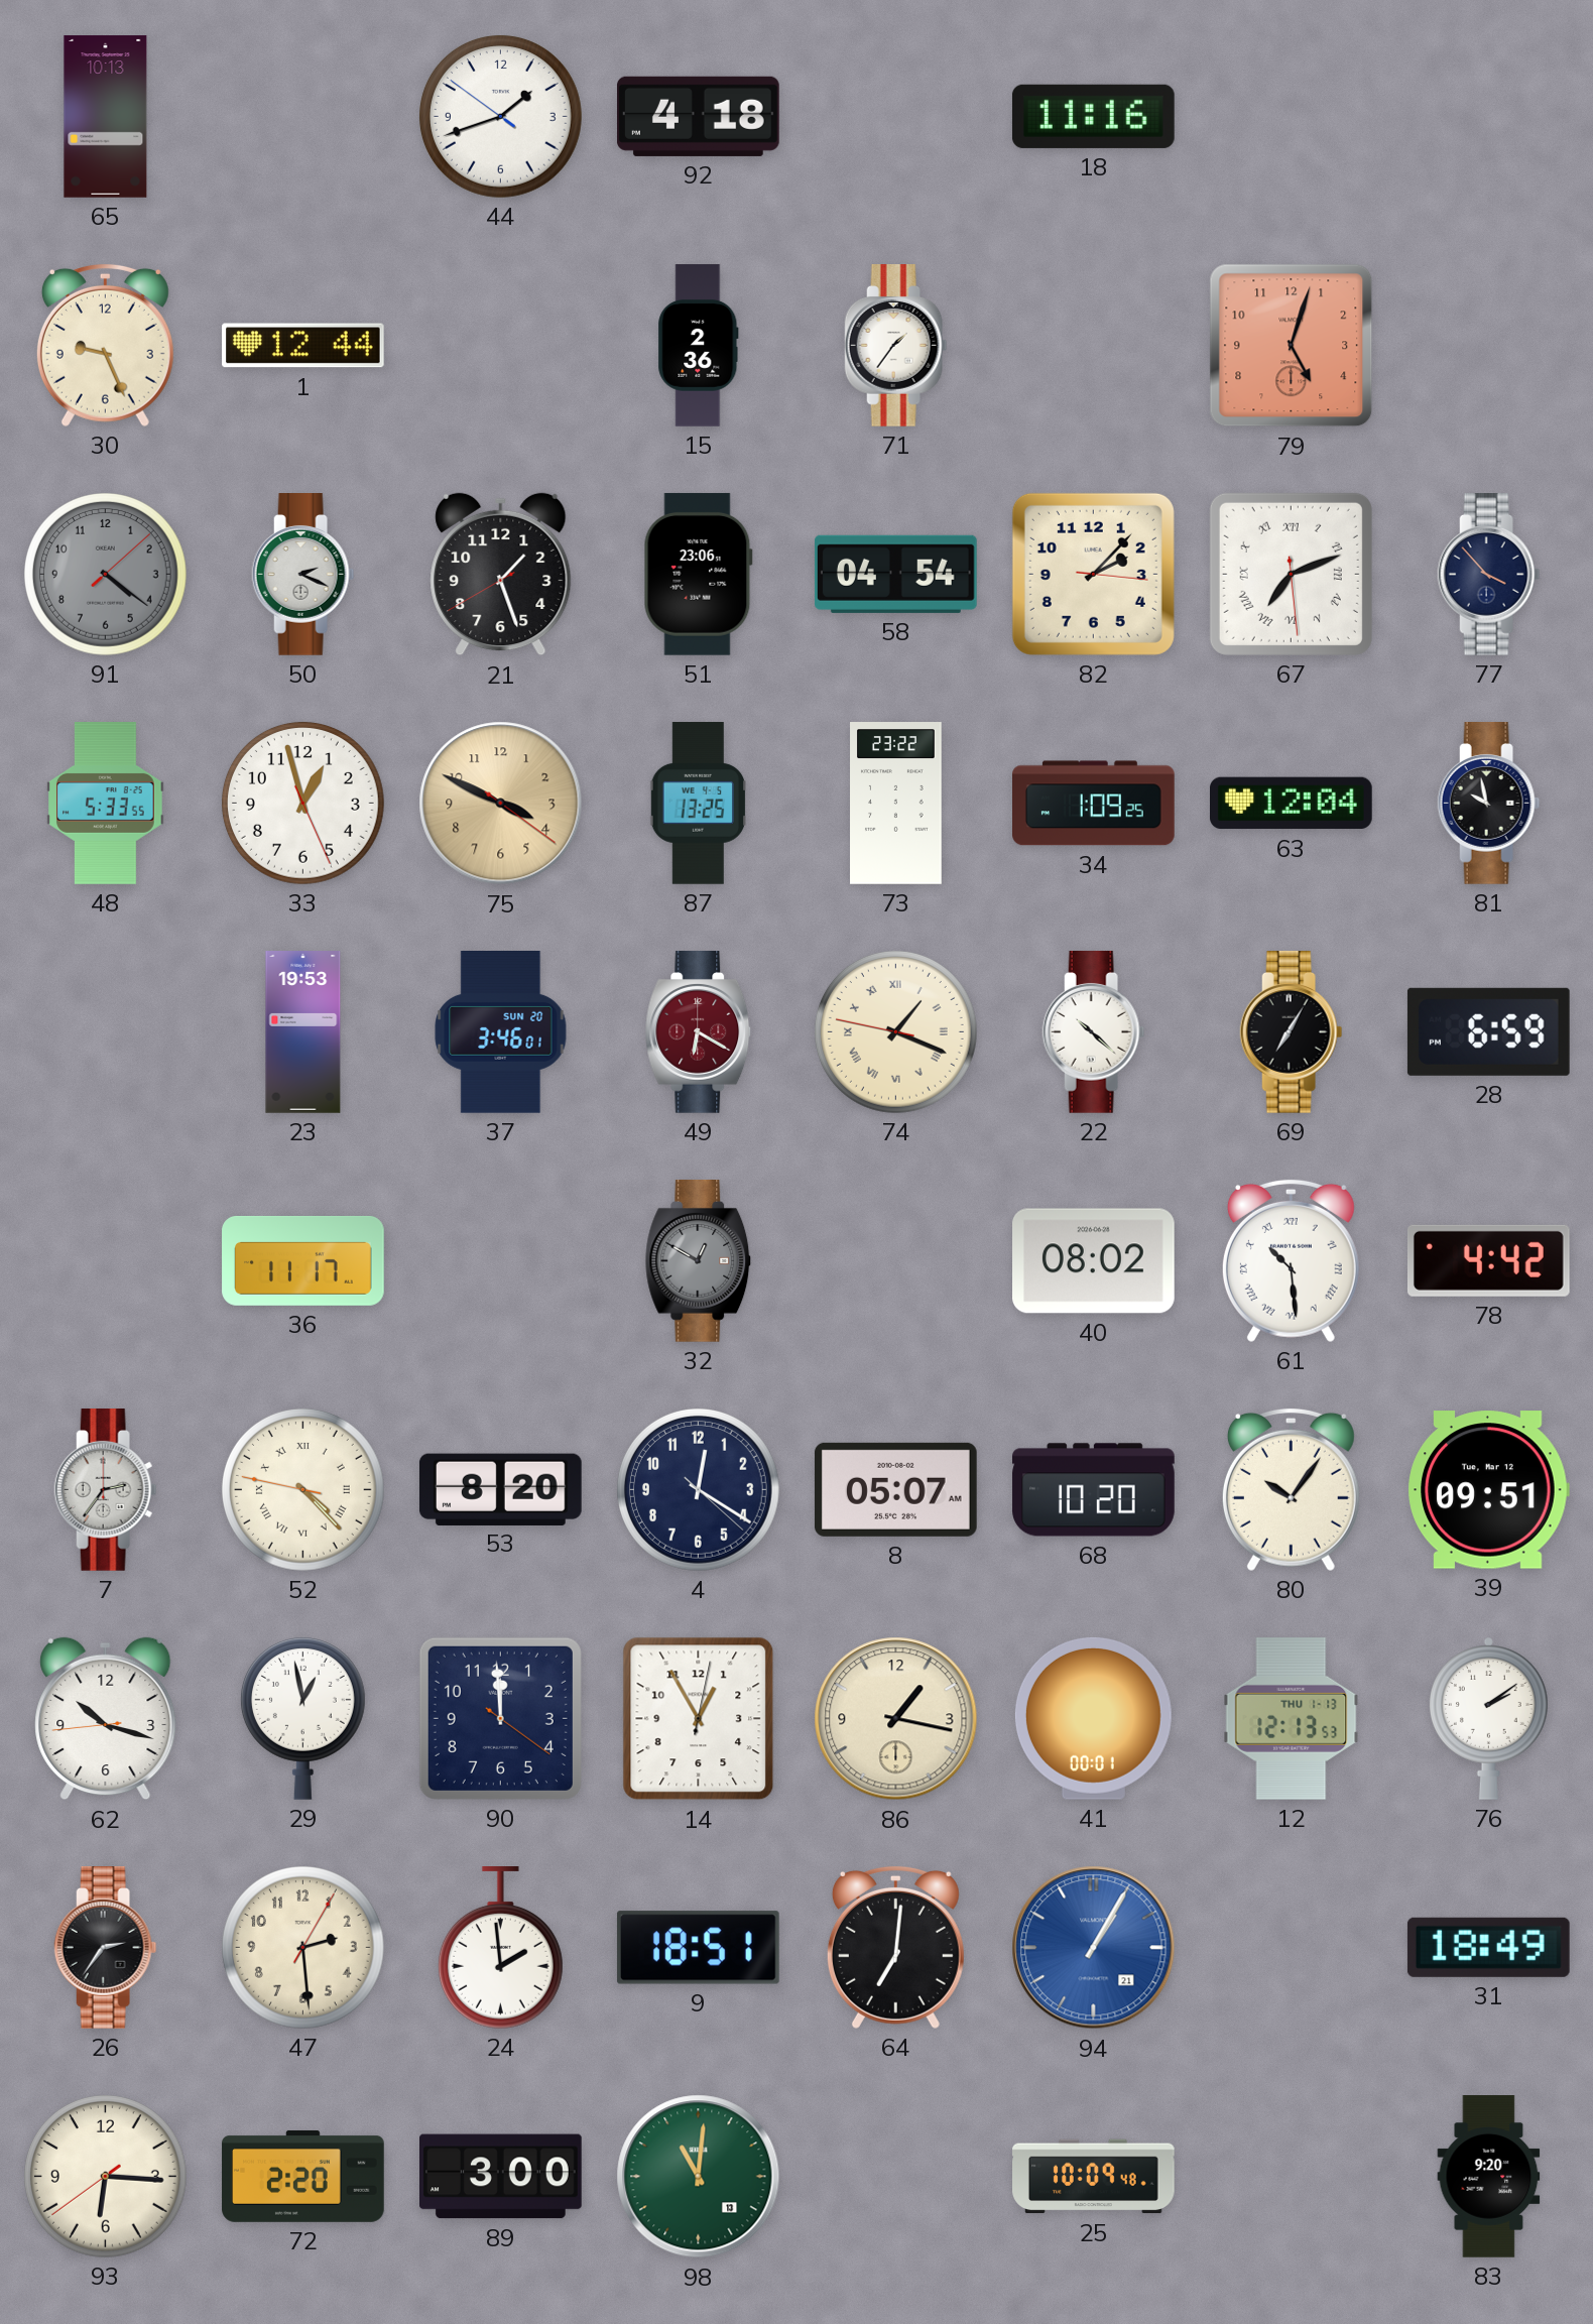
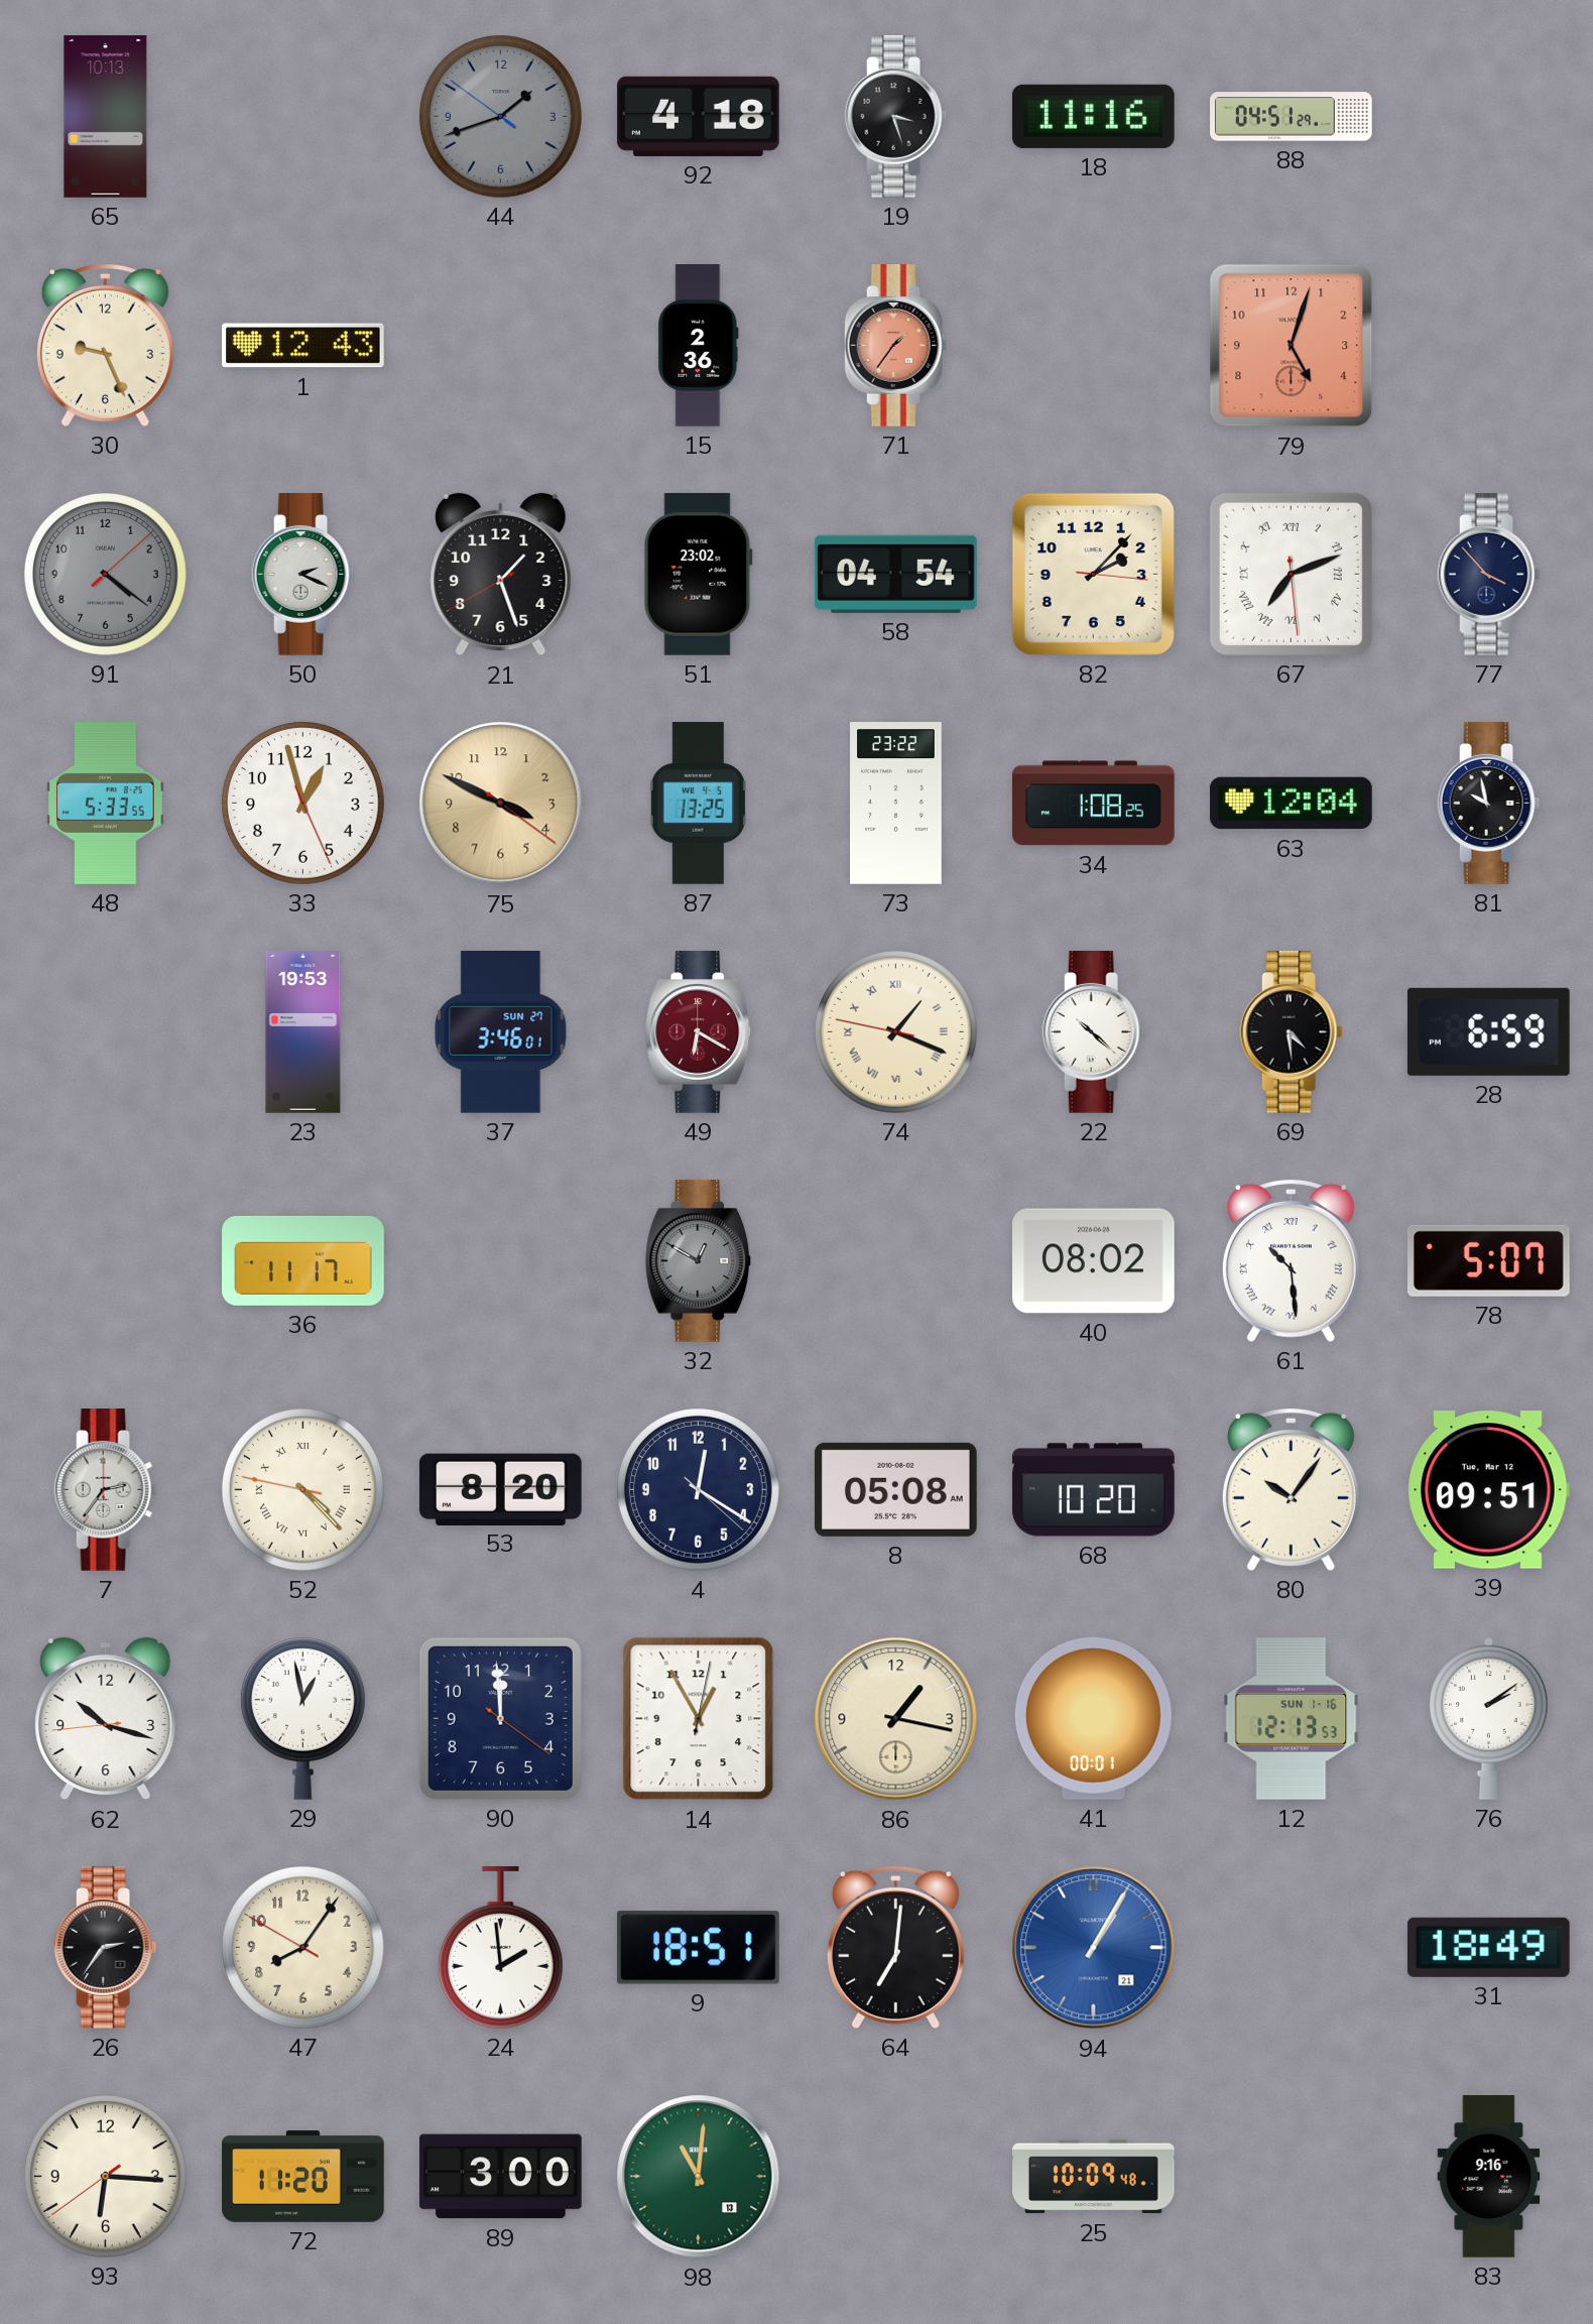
44 dial: white -> grey
19: none -> 3:27
88: none -> 04:51
1: 12:44 -> 12:43
71 dial: white -> salmon
51: 23:06 -> 23:02
34: 1:09 -> 1:08
37 date: SUN 20 -> SUN 27
69: 7:05 -> 4:29
78: 4:42 -> 5:07
8: 05:07 -> 05:08
12 date: THU 1-13 -> SUN 1-16
47: 2:29 -> 8:05
72: 2:20 -> 11:20
83: 9:20 -> 9:16
